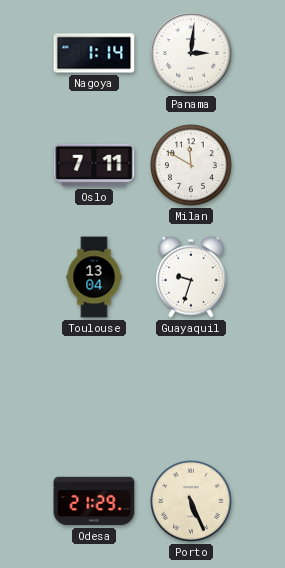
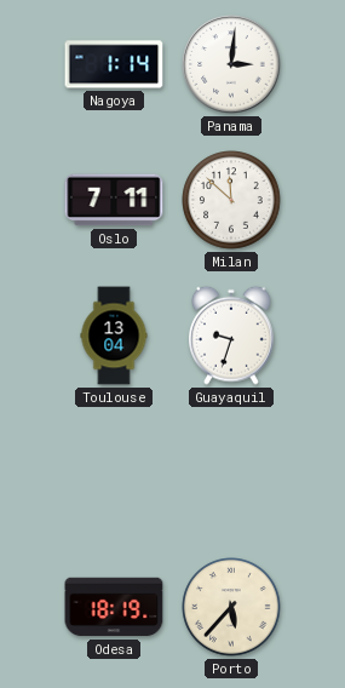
Milan: 11:50 -> 11:52
Odesa: 21:29 -> 18:19
Porto: 5:26 -> 5:37
